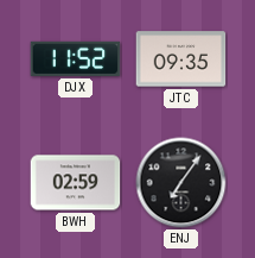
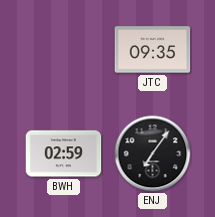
DJX: 11:52 -> none
